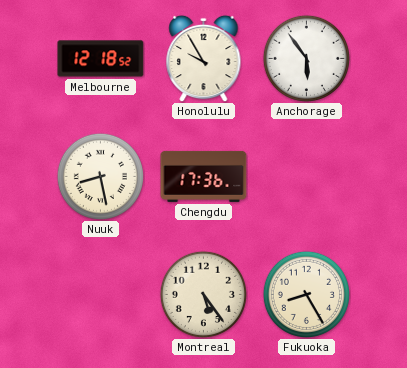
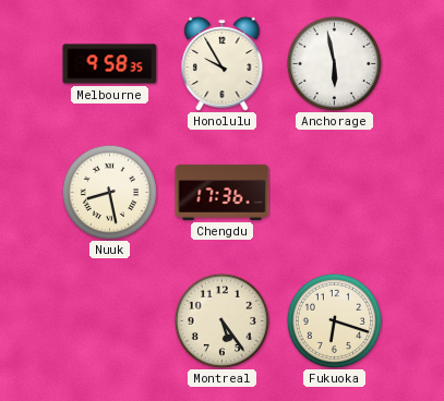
Melbourne: 12:18 -> 9:58
Anchorage: 5:54 -> 5:58
Fukuoka: 8:25 -> 6:18
